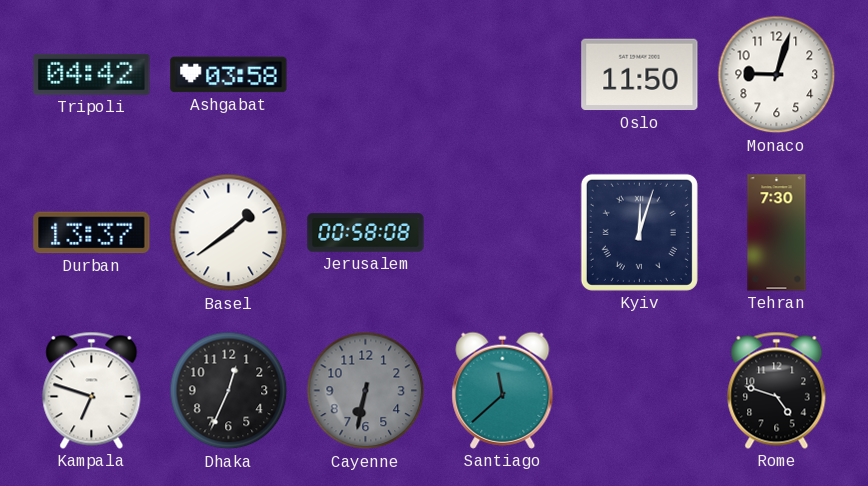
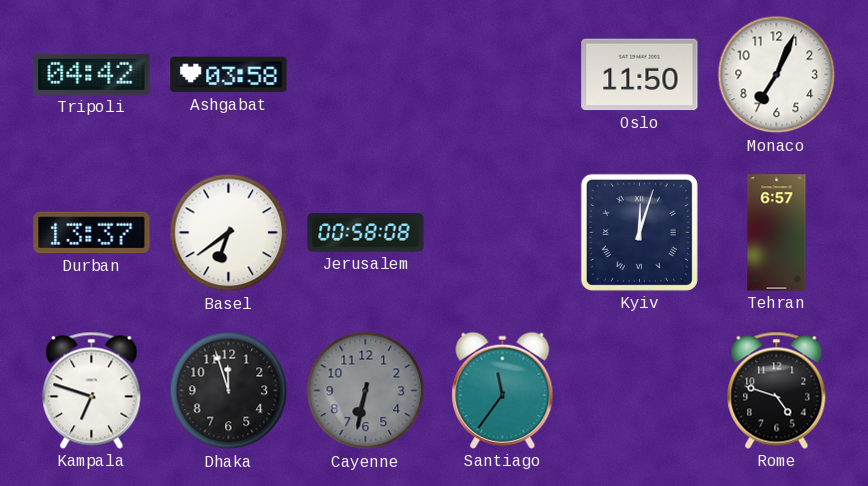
Monaco: 9:03 -> 7:04
Basel: 1:39 -> 6:39
Tehran: 7:30 -> 6:57
Dhaka: 12:34 -> 11:57
Santiago: 11:38 -> 11:36
